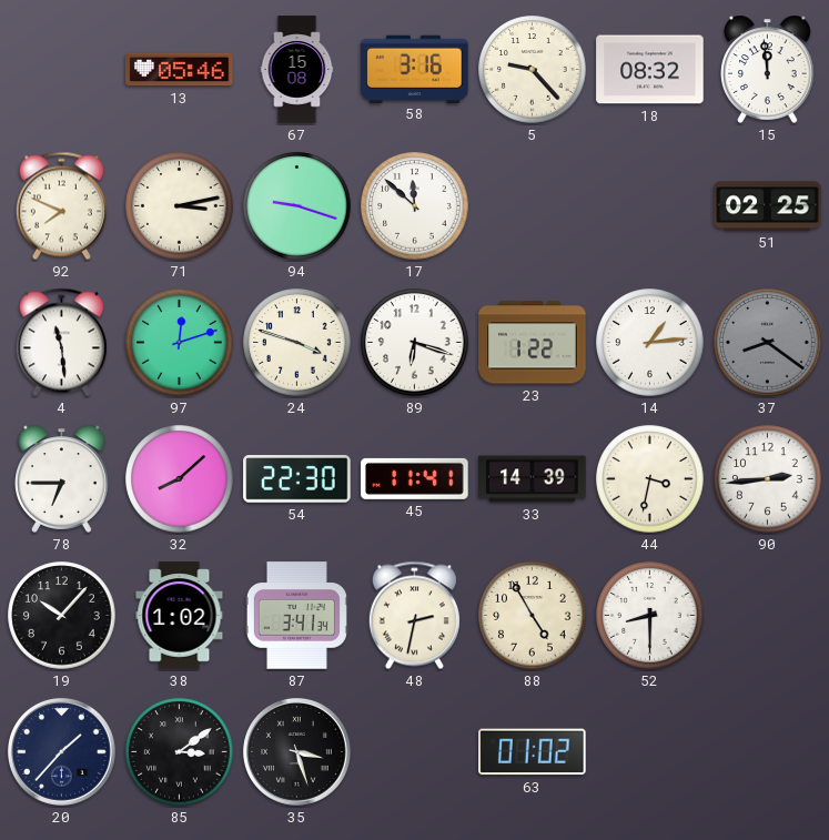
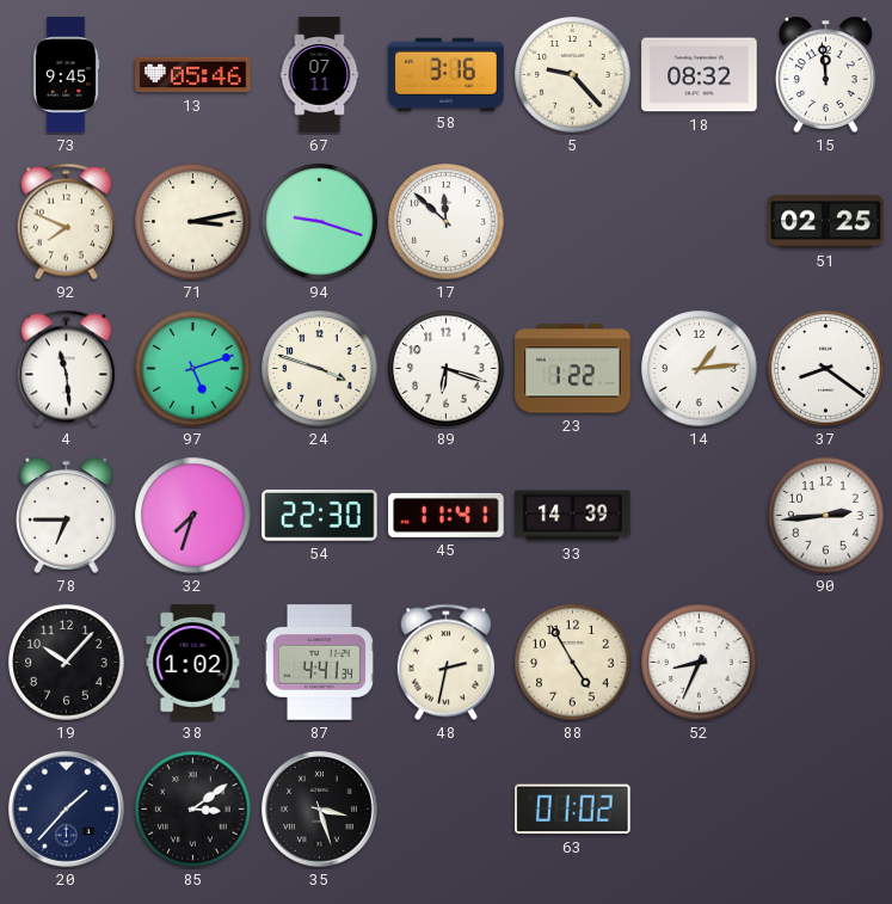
73: none -> 9:45
67: 15:08 -> 07:11
97: 12:12 -> 5:12
37 dial: grey -> white
32: 8:08 -> 7:33
44: 3:32 -> none
87: 3:41 -> 4:41
52: 8:30 -> 8:34
